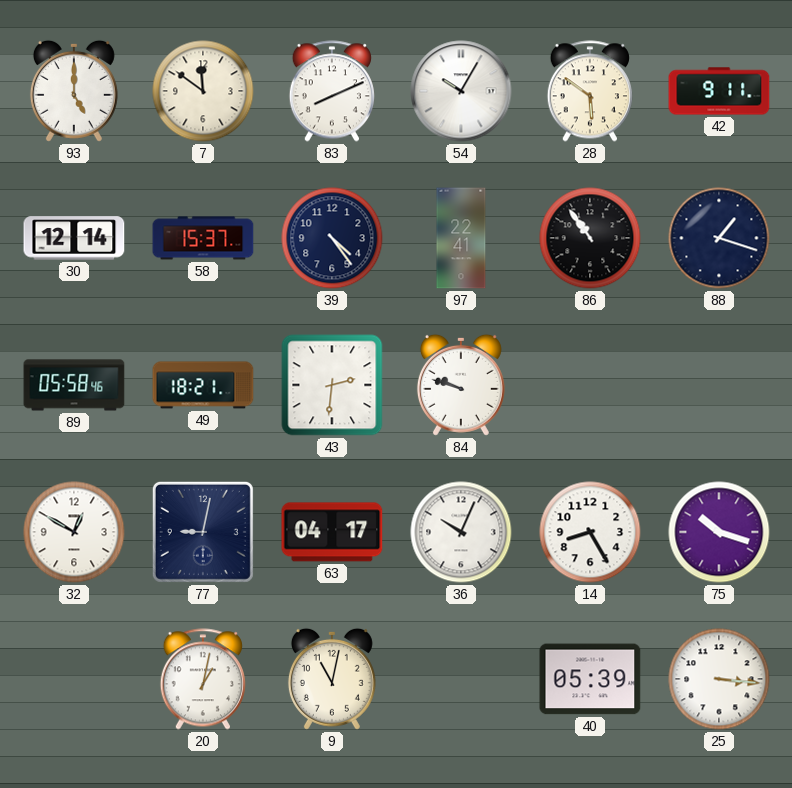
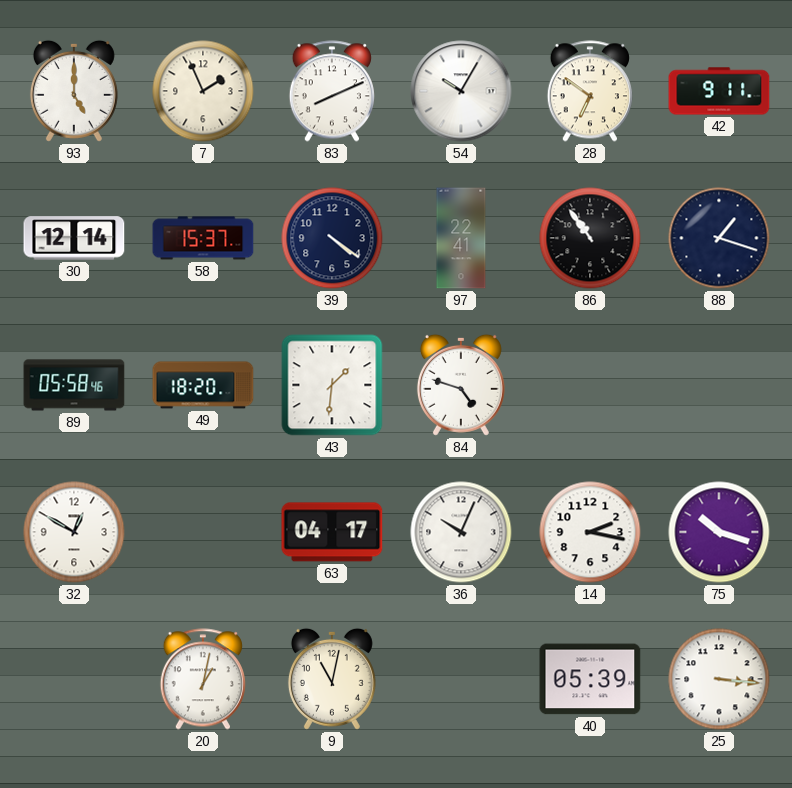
7: 11:51 -> 1:56
28: 5:51 -> 6:51
39: 4:24 -> 4:21
49: 18:21 -> 18:20
43: 2:31 -> 1:31
84: 9:48 -> 4:48
77: 9:02 -> none
14: 8:25 -> 2:17
